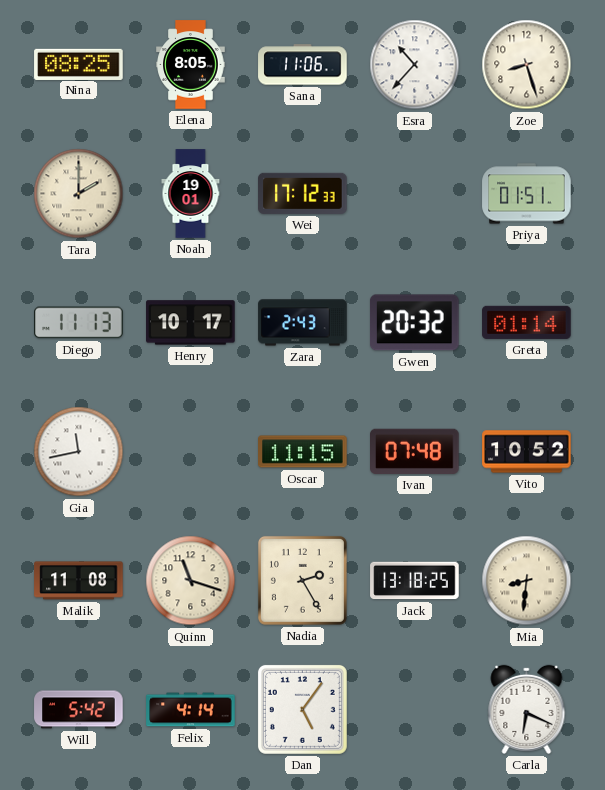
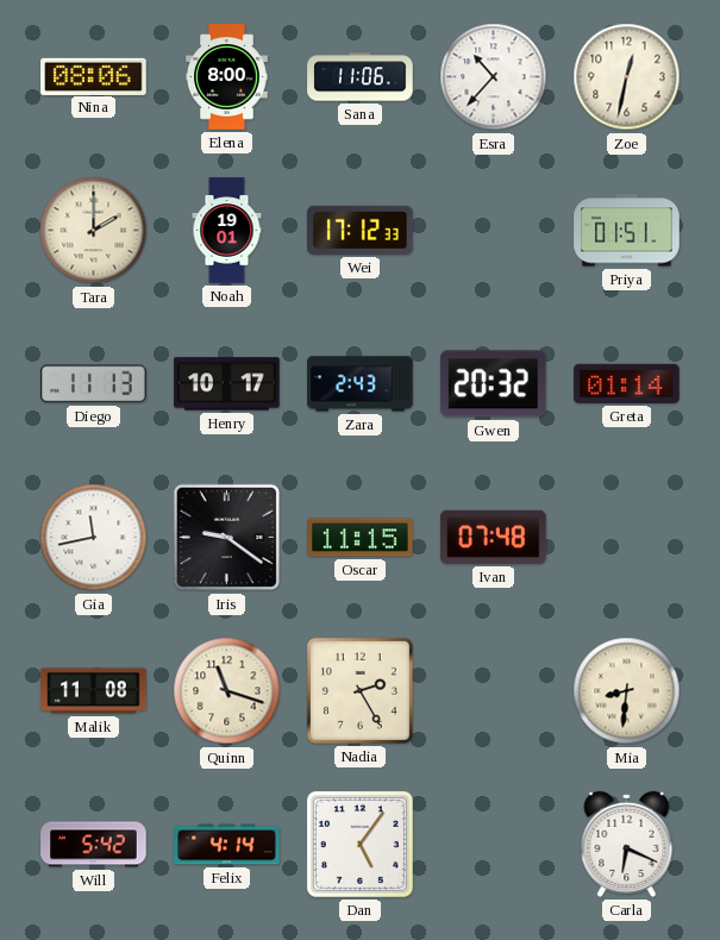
Nina: 08:25 -> 08:06
Elena: 8:05 -> 8:00
Zoe: 8:27 -> 12:32
Iris: none -> 9:21
Vito: 10:52 -> none
Jack: 13:18 -> none
